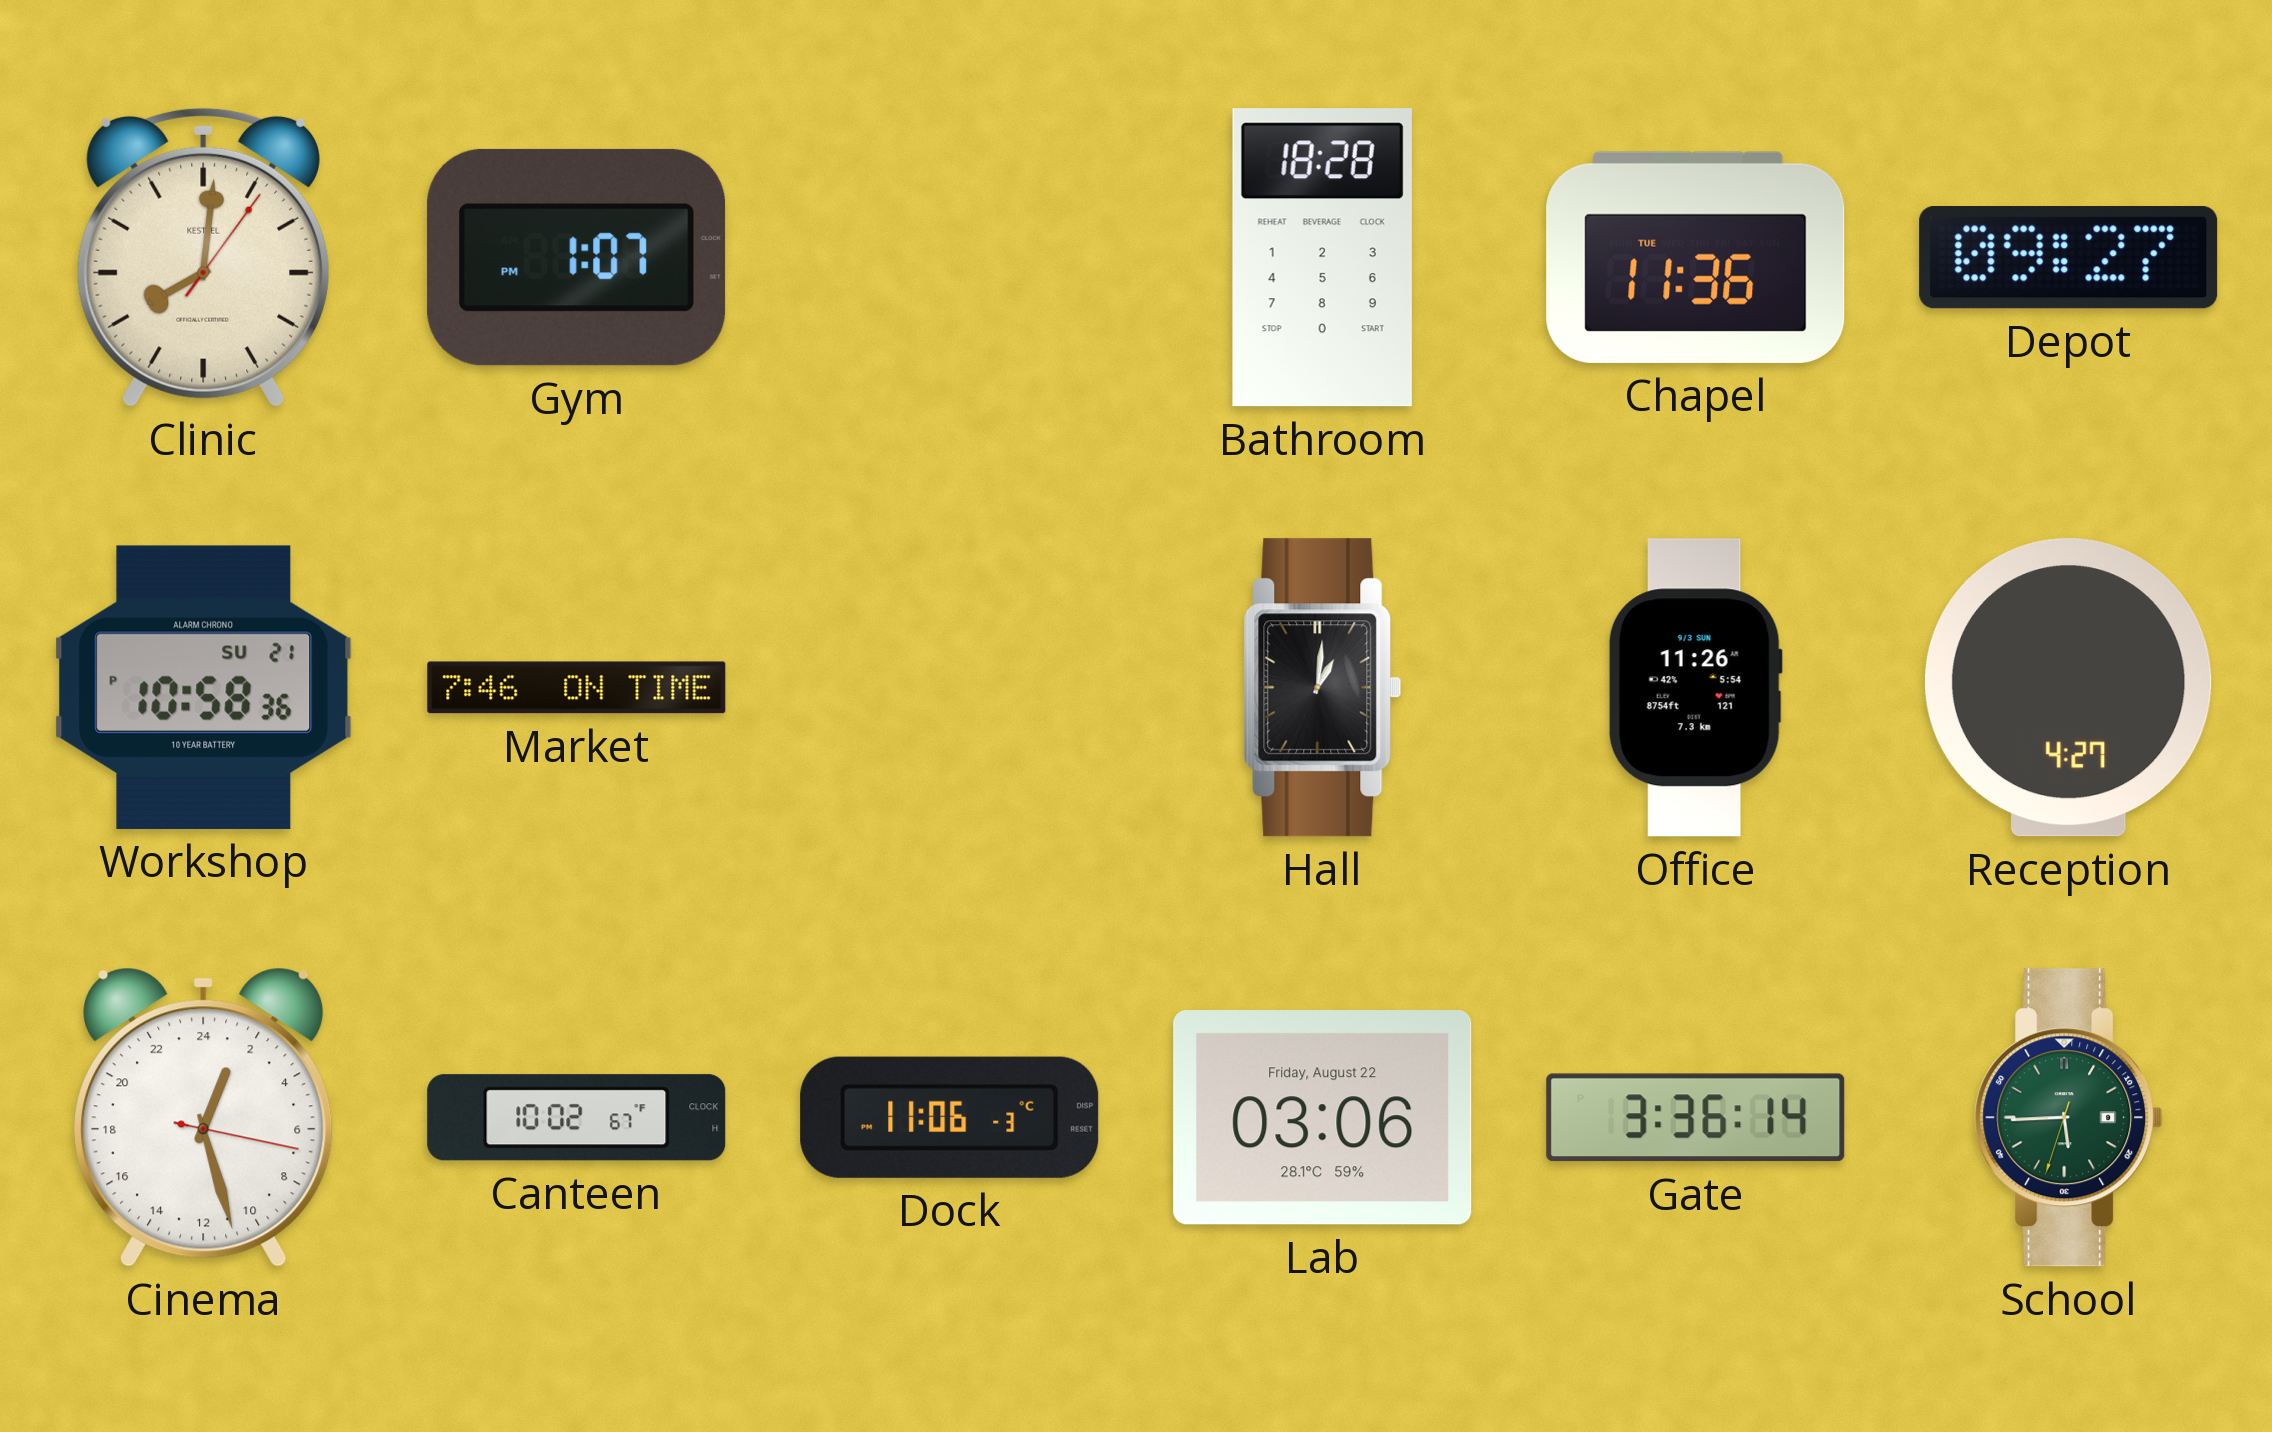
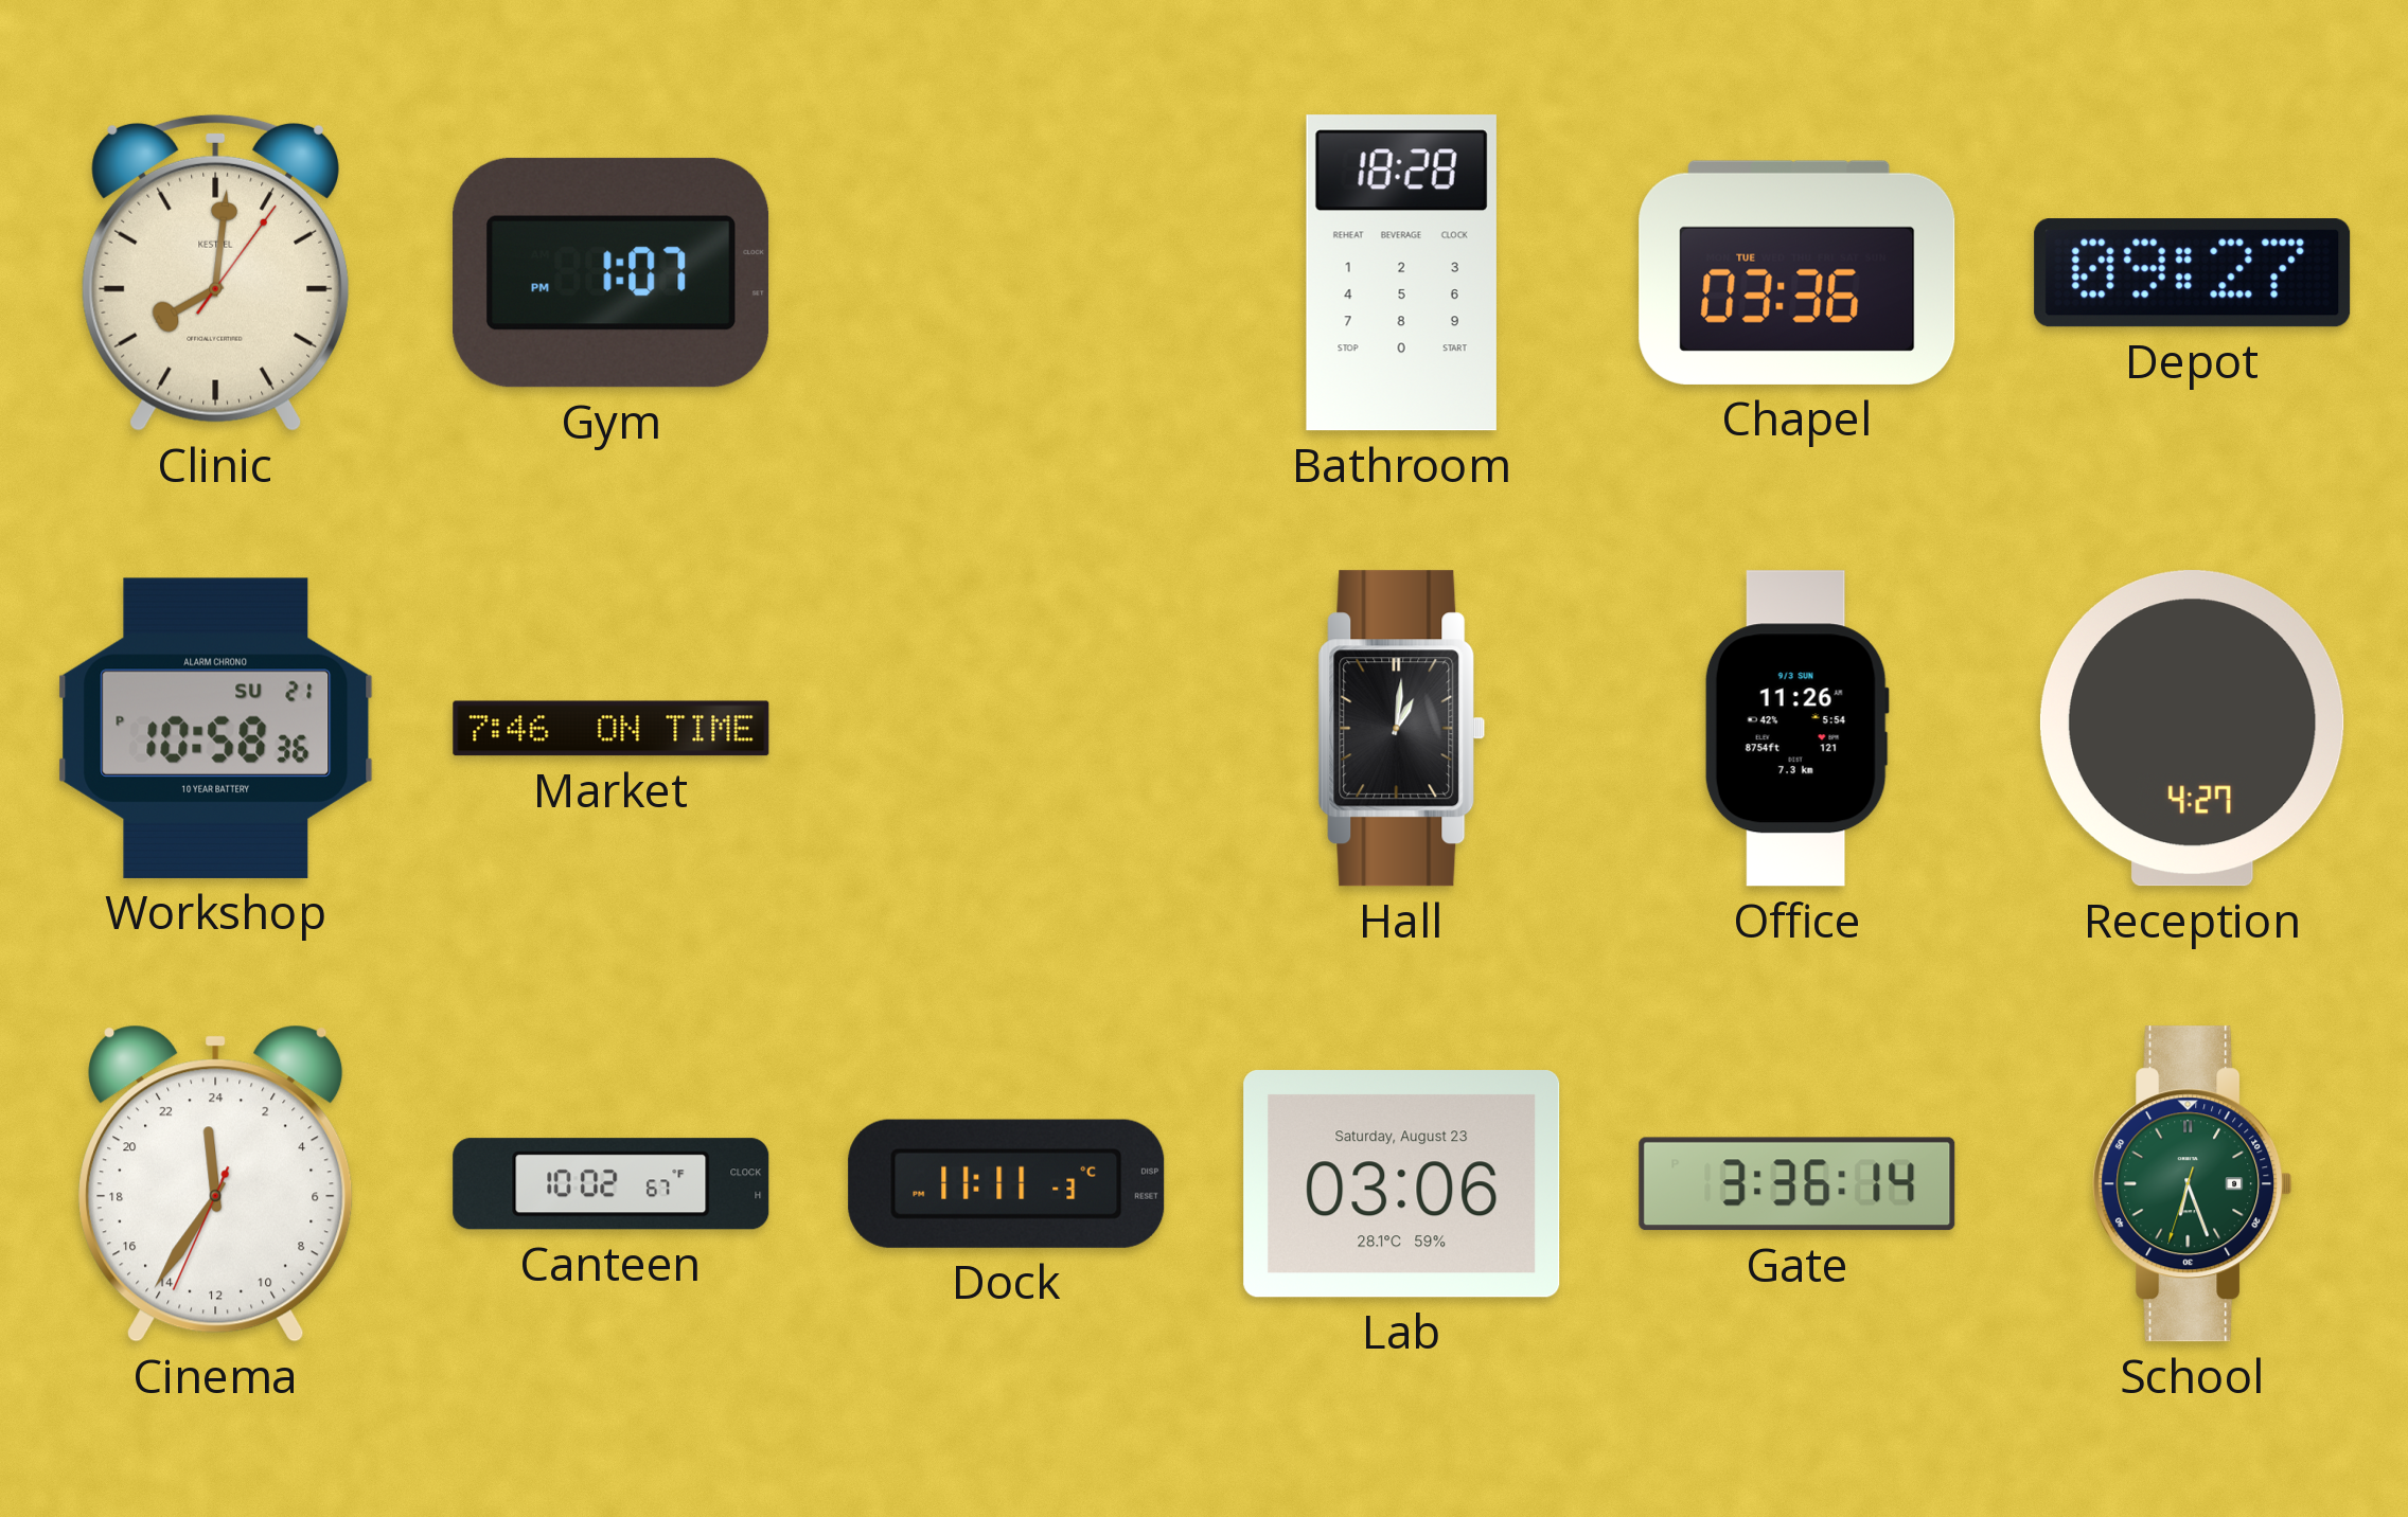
Chapel: 11:36 -> 03:36
Cinema: 1:27 -> 23:35
Dock: 11:06 -> 11:11
Lab date: Friday, August 22 -> Saturday, August 23
School: 5:44 -> 6:26
